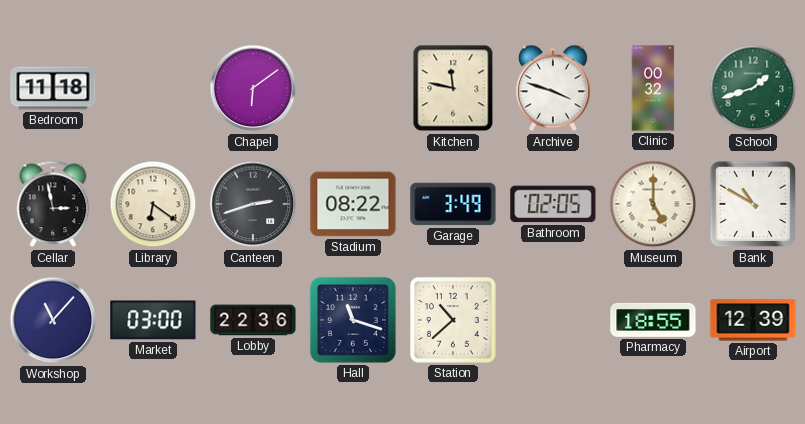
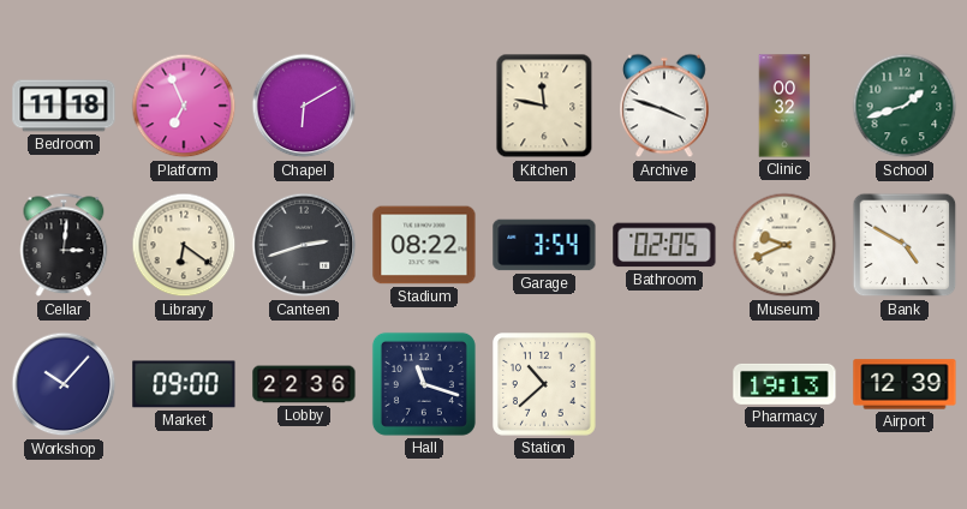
Platform: none -> 6:56
Chapel: 6:09 -> 6:10
Cellar: 2:58 -> 3:01
Garage: 3:49 -> 3:54
Museum: 5:00 -> 9:41
Bank: 10:50 -> 4:50
Workshop: 11:07 -> 10:07
Market: 03:00 -> 09:00
Pharmacy: 18:55 -> 19:13
